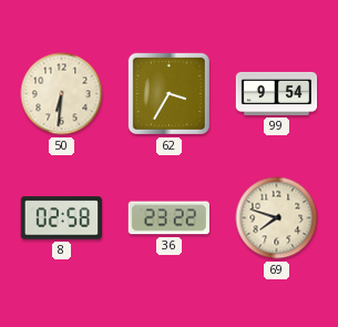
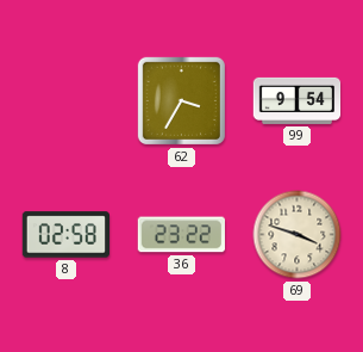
50: 6:31 -> none
69: 7:48 -> 3:48
